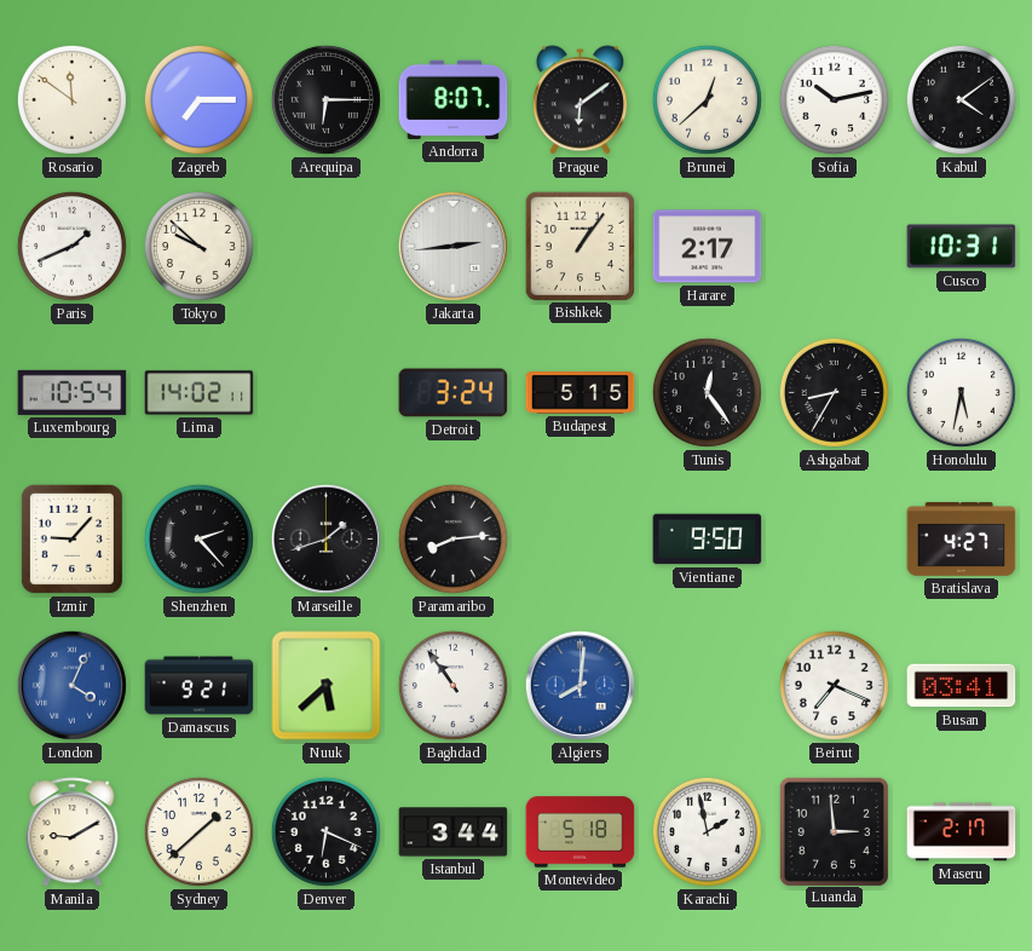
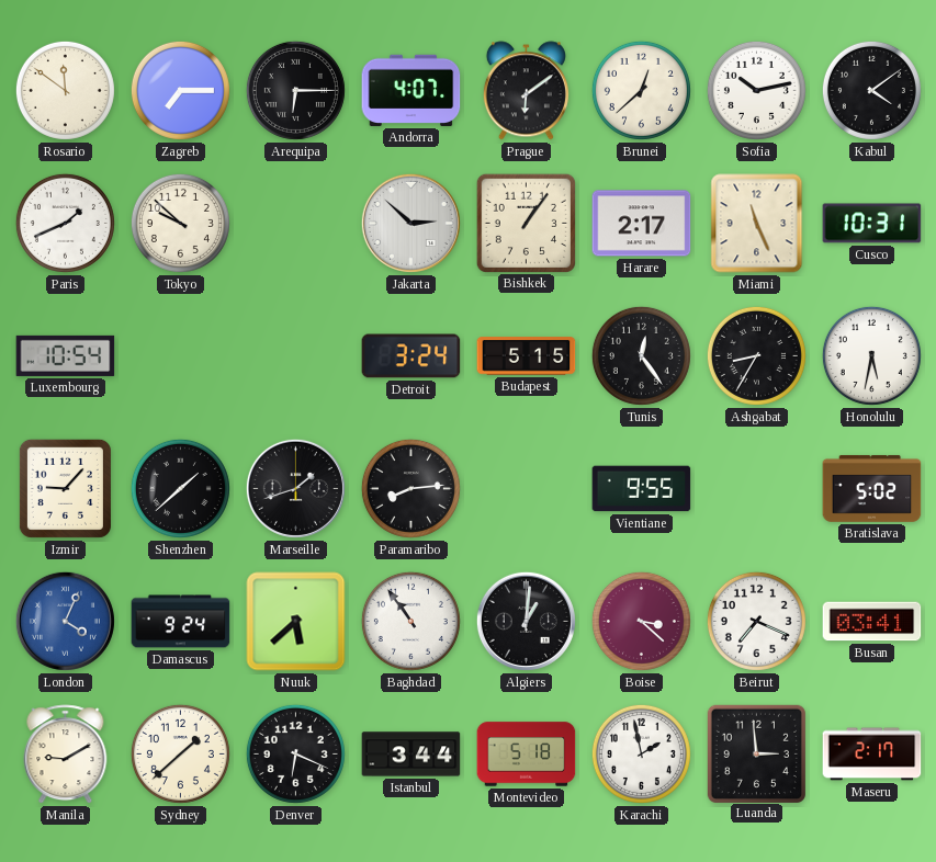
Andorra: 8:07 -> 4:07
Jakarta: 2:44 -> 2:52
Miami: none -> 11:26
Lima: 14:02 -> none
Shenzhen: 2:23 -> 1:38
Vientiane: 9:50 -> 9:55
Bratislava: 4:27 -> 5:02
Damascus: 9:21 -> 9:24
Algiers: 8:01 -> 1:01
Algiers dial: blue -> black
Boise: none -> 3:22
